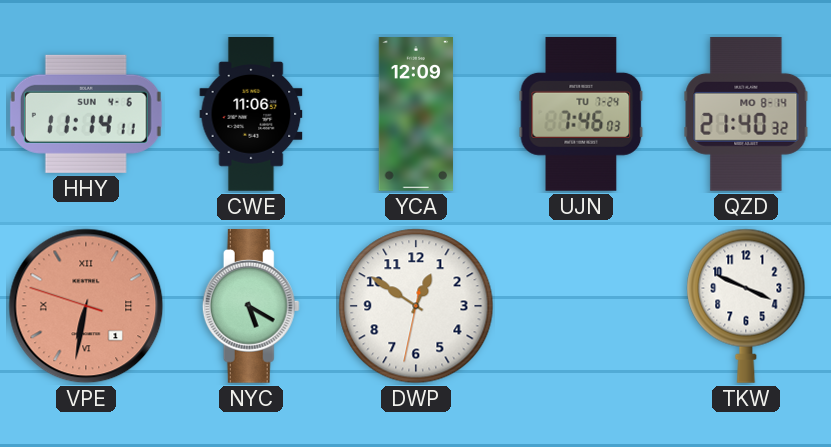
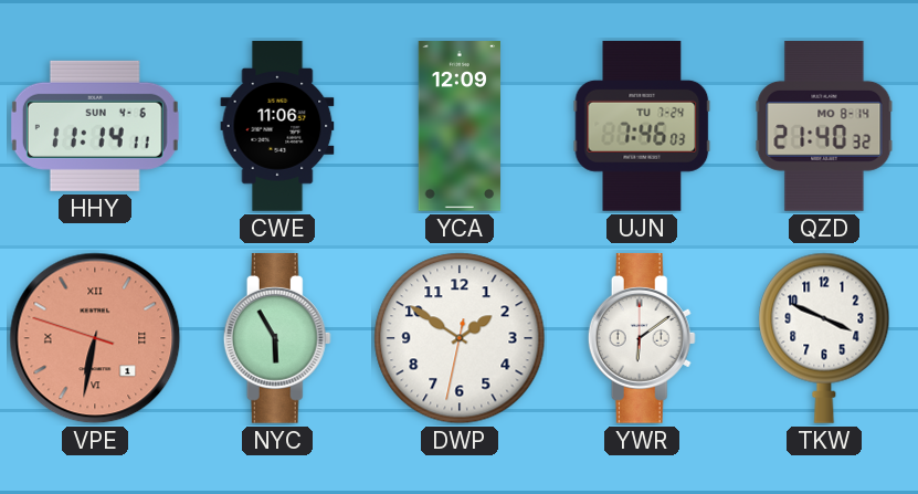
NYC: 5:20 -> 5:55
DWP: 12:50 -> 1:50
YWR: none -> 6:09
